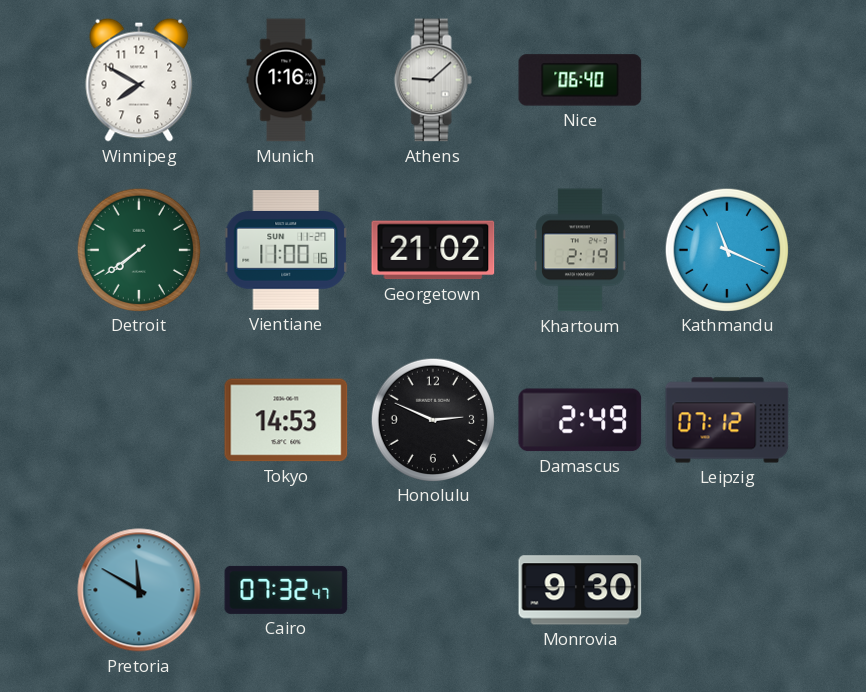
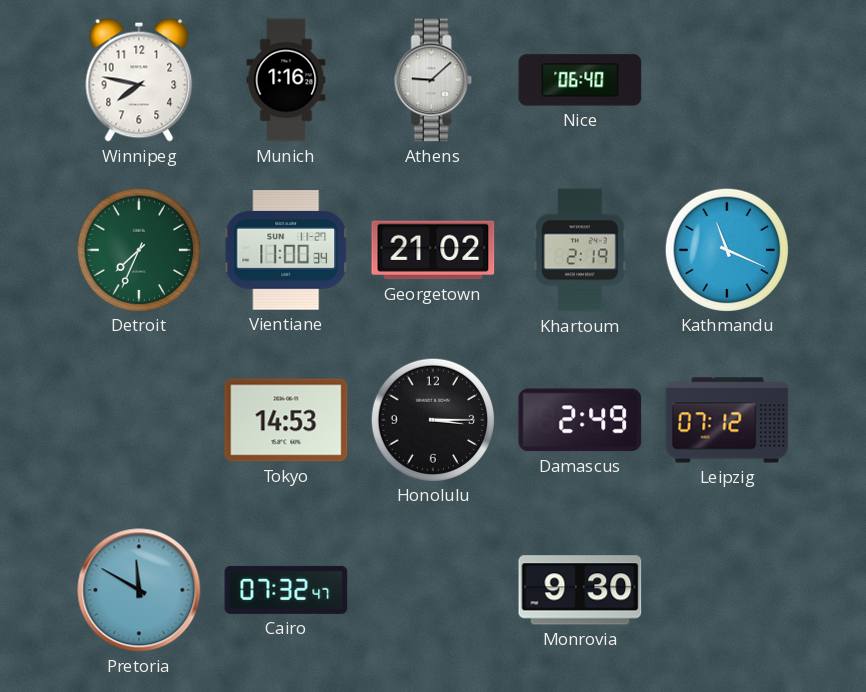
Winnipeg: 7:50 -> 7:47
Detroit: 7:39 -> 7:34
Vientiane: 11:00:16 -> 11:00:34
Honolulu: 2:49 -> 3:15
